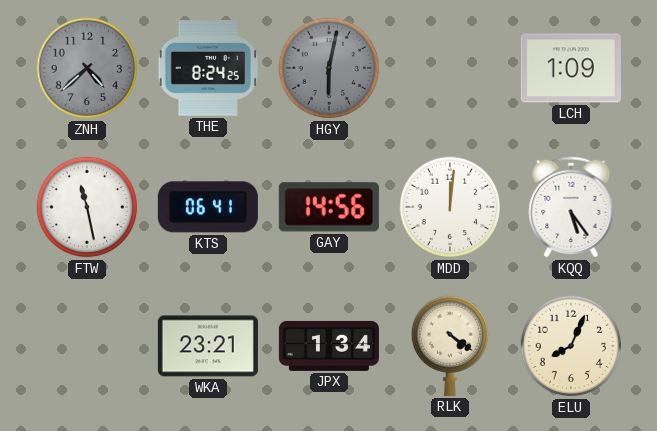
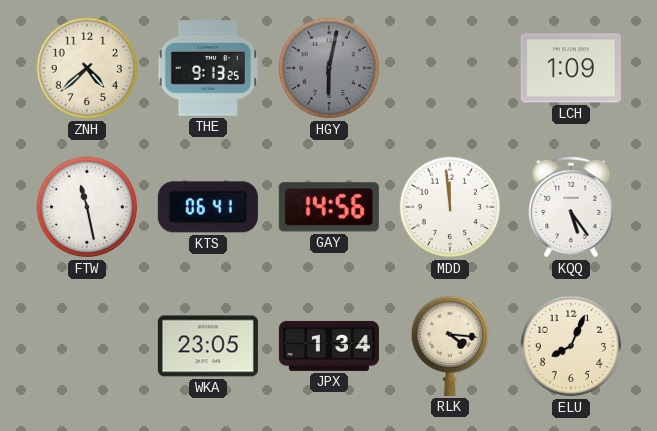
ZNH dial: grey -> cream
THE: 8:24 -> 9:13
MDD: 12:01 -> 11:59
WKA: 23:21 -> 23:05
RLK: 4:21 -> 4:16
